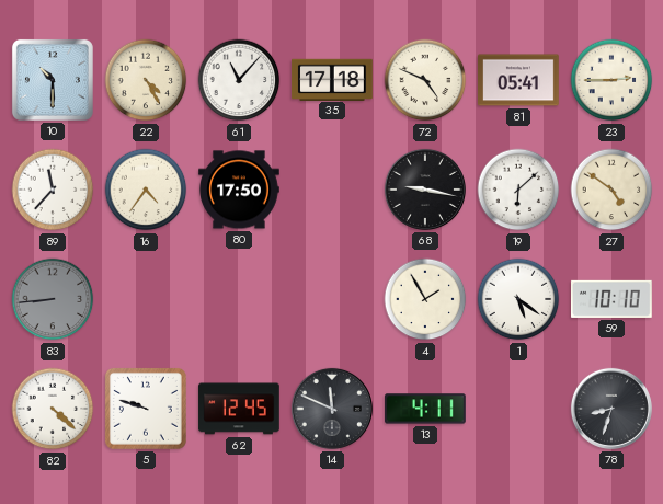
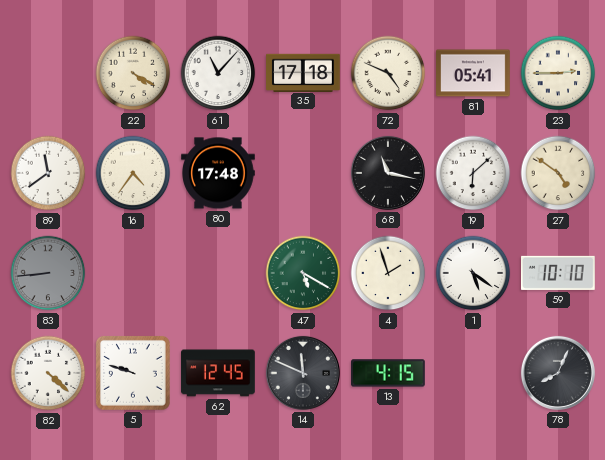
10: 10:30 -> none
22: 4:25 -> 4:20
89: 11:37 -> 11:39
80: 17:50 -> 17:48
68: 9:17 -> 11:17
47: none -> 5:20
4: 1:55 -> 1:57
13: 4:11 -> 4:15
78: 8:33 -> 8:04
